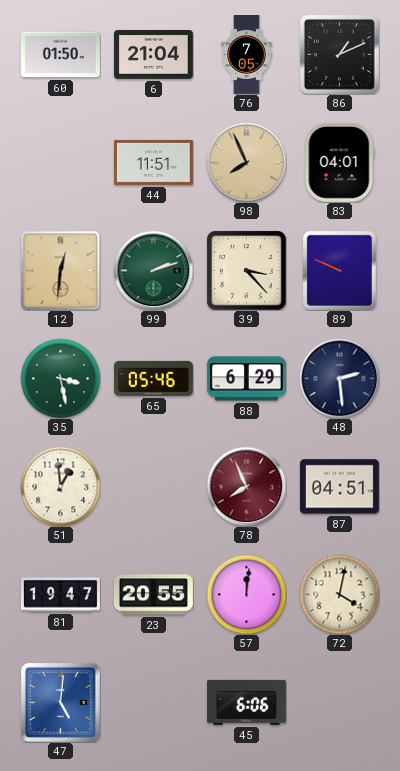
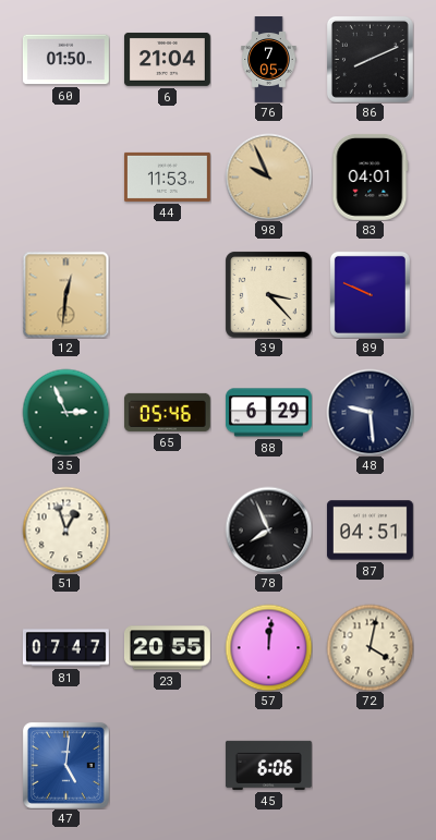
86: 1:11 -> 8:11
44: 11:51 -> 11:53
98: 7:56 -> 9:56
99: 2:12 -> none
35: 3:28 -> 2:56
48: 2:29 -> 9:29
51: 12:59 -> 12:57
78 dial: burgundy -> black
81: 19:47 -> 07:47
